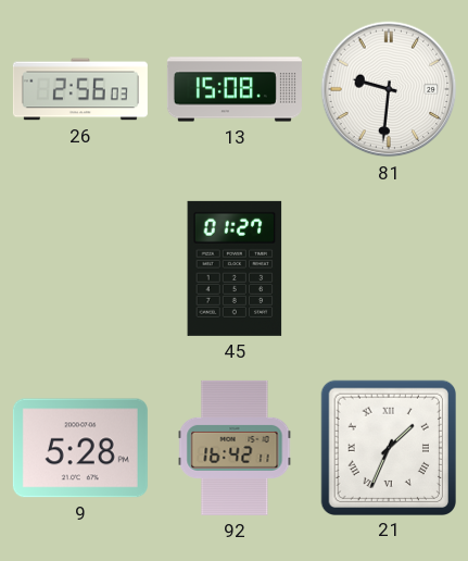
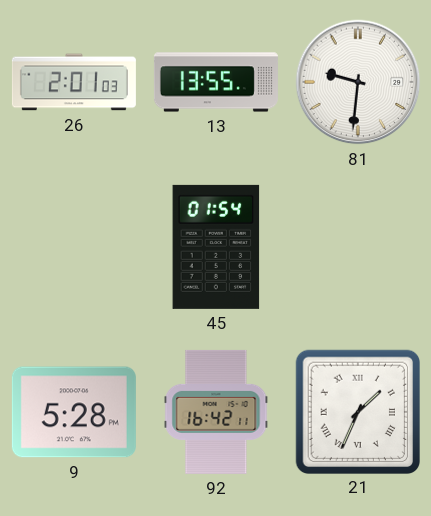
26: 2:56 -> 2:01
13: 15:08 -> 13:55
45: 01:27 -> 01:54
